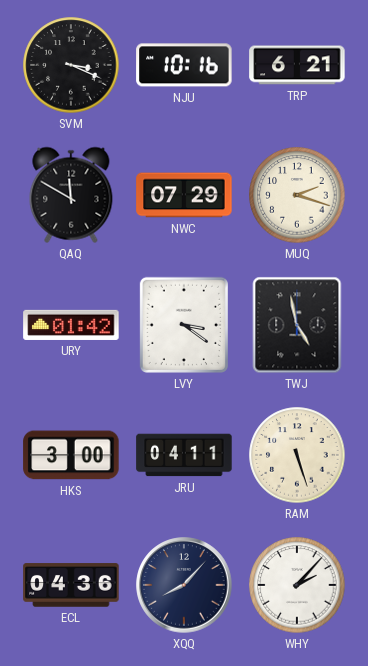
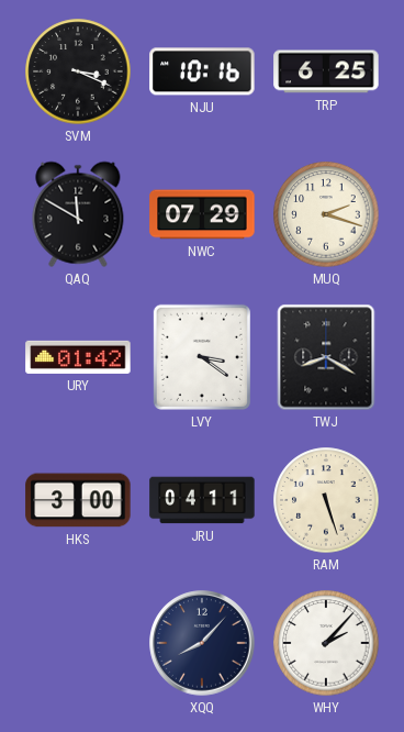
TRP: 6:21 -> 6:25
TWJ: 4:58 -> 8:20
ECL: 04:36 -> none
